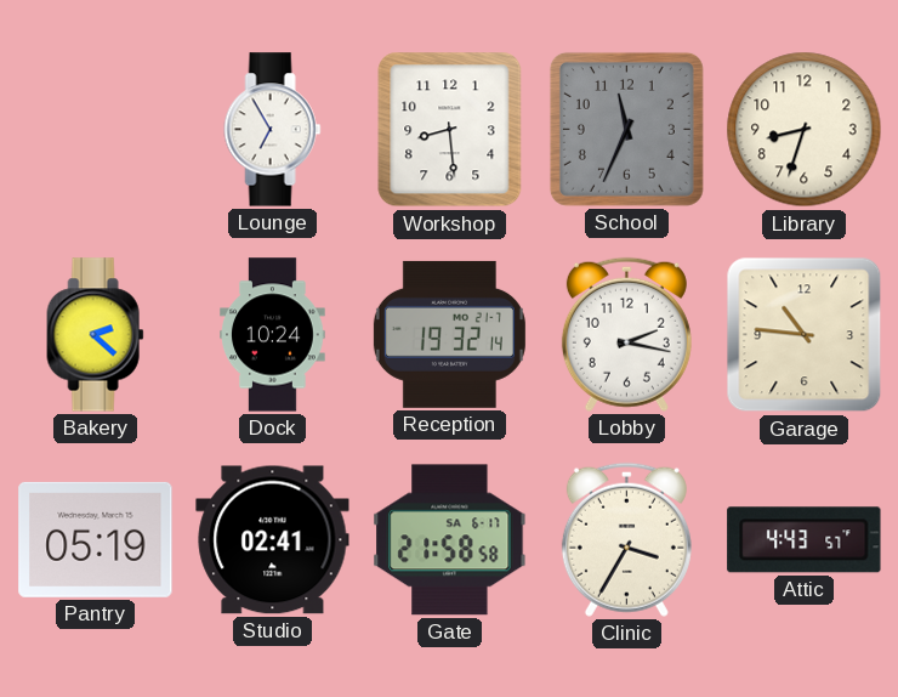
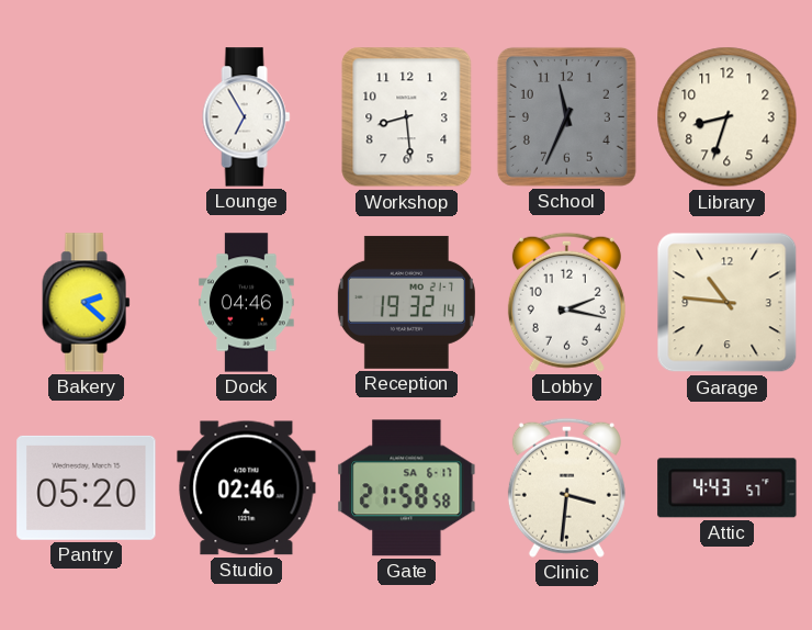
Dock: 10:24 -> 04:46
Pantry: 05:19 -> 05:20
Studio: 02:41 -> 02:46
Clinic: 3:35 -> 3:31
